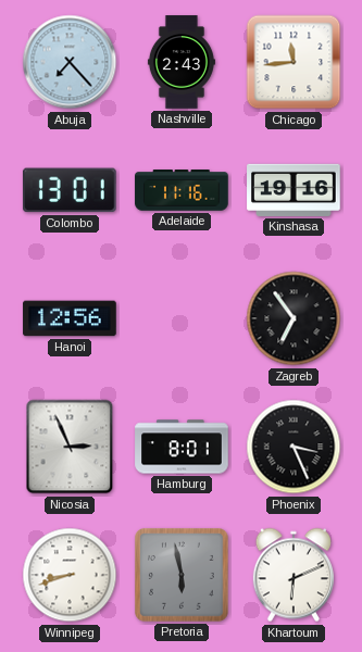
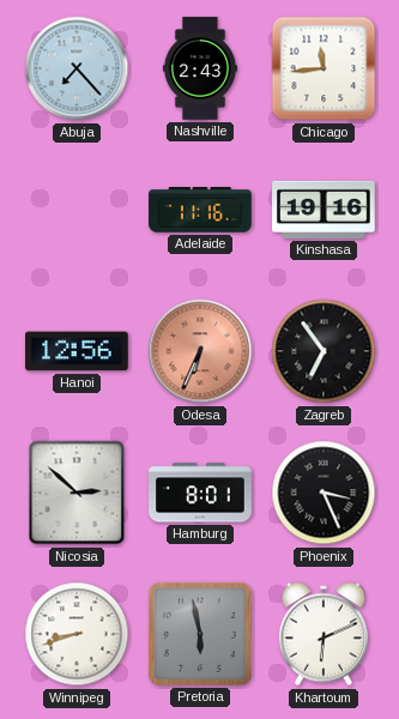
Colombo: 13:01 -> none
Odesa: none -> 6:34
Nicosia: 2:56 -> 2:52
